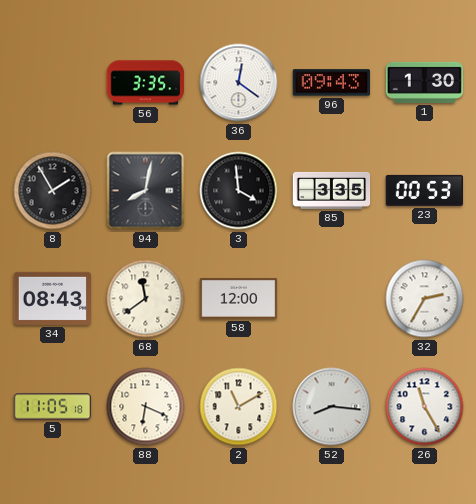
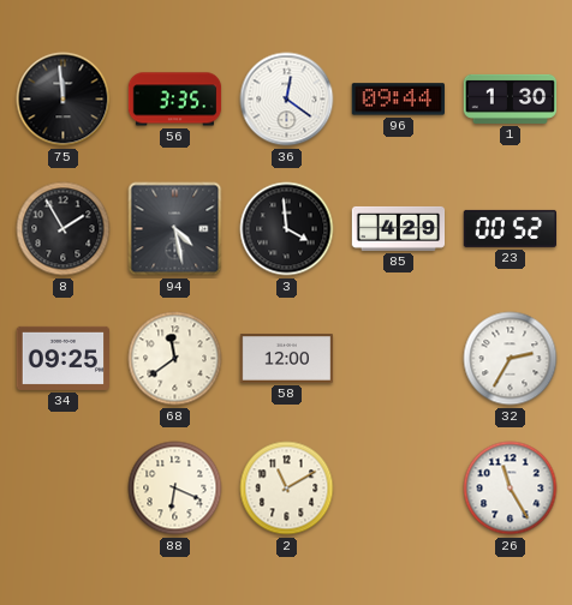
75: none -> 11:59
96: 09:43 -> 09:44
94: 8:02 -> 4:28
85: 3:35 -> 4:29
23: 00:53 -> 00:52
34: 08:43 -> 09:25
5: 11:05 -> none
52: 8:16 -> none
